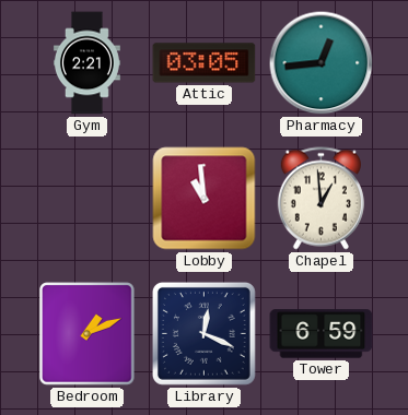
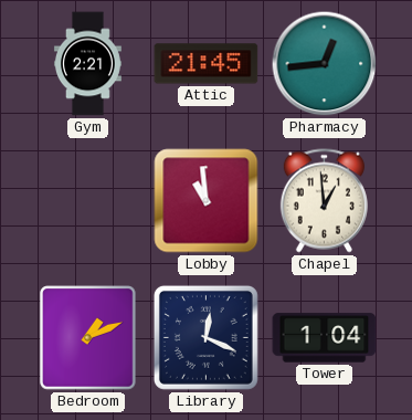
Attic: 03:05 -> 21:45
Tower: 6:59 -> 1:04
